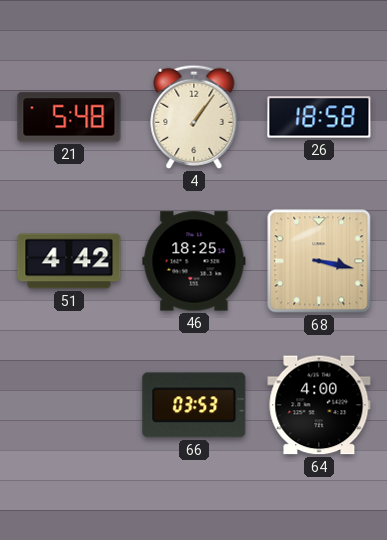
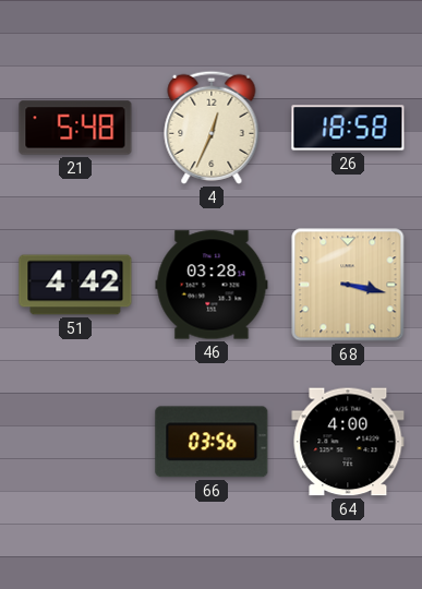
4: 1:06 -> 12:34
46: 18:25 -> 03:28
66: 03:53 -> 03:56
